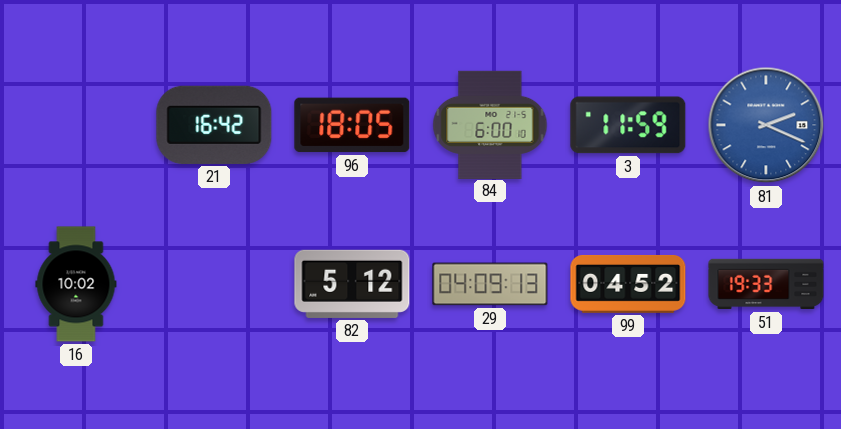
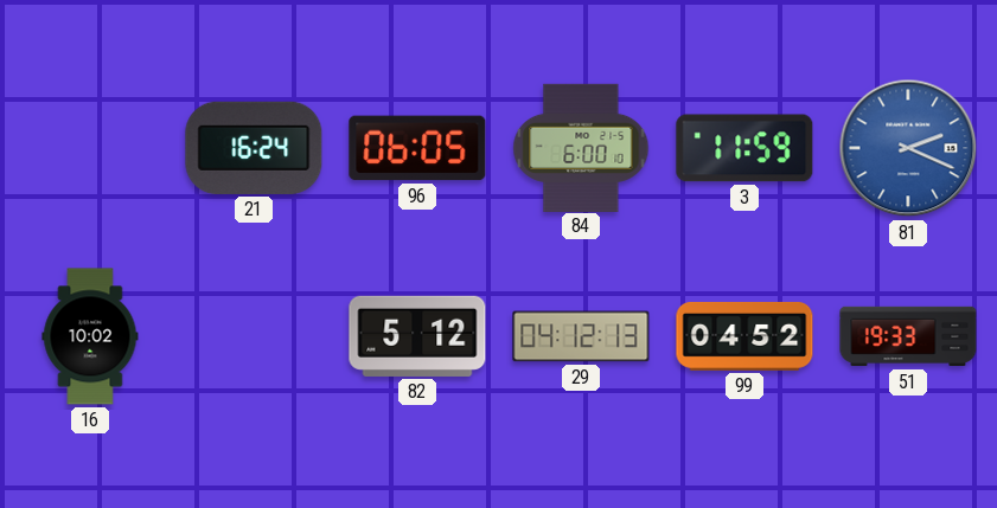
21: 16:42 -> 16:24
96: 18:05 -> 06:05
29: 04:09 -> 04:12
